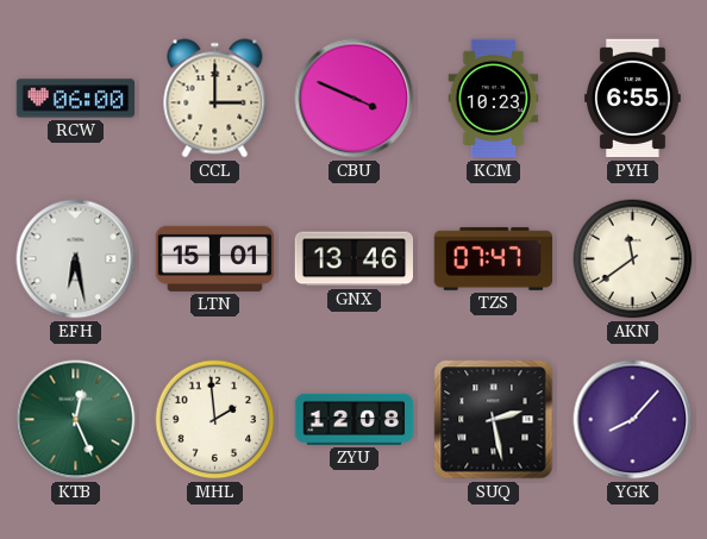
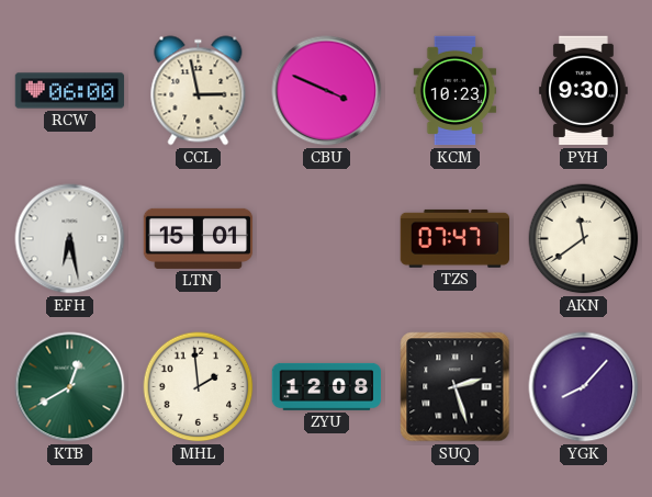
CCL: 3:00 -> 2:58
PYH: 6:55 -> 9:30
GNX: 13:46 -> none
KTB: 12:26 -> 12:40
SUQ: 2:28 -> 2:27
